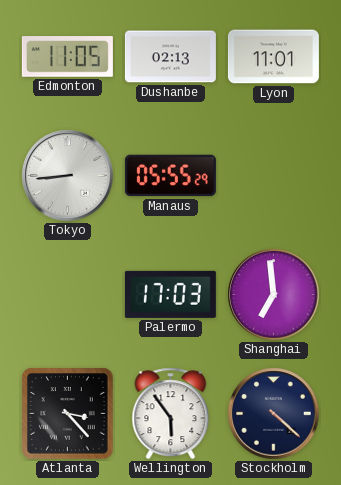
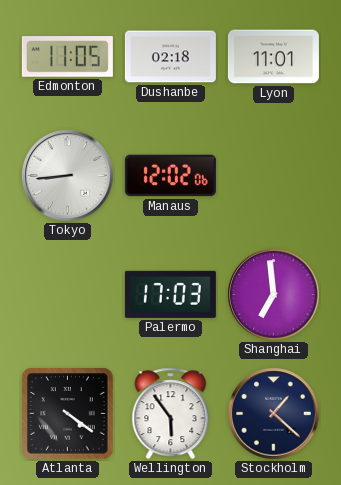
Dushanbe: 02:13 -> 02:18
Manaus: 05:55 -> 12:02
Atlanta: 3:23 -> 4:21
Stockholm: 4:22 -> 1:22
